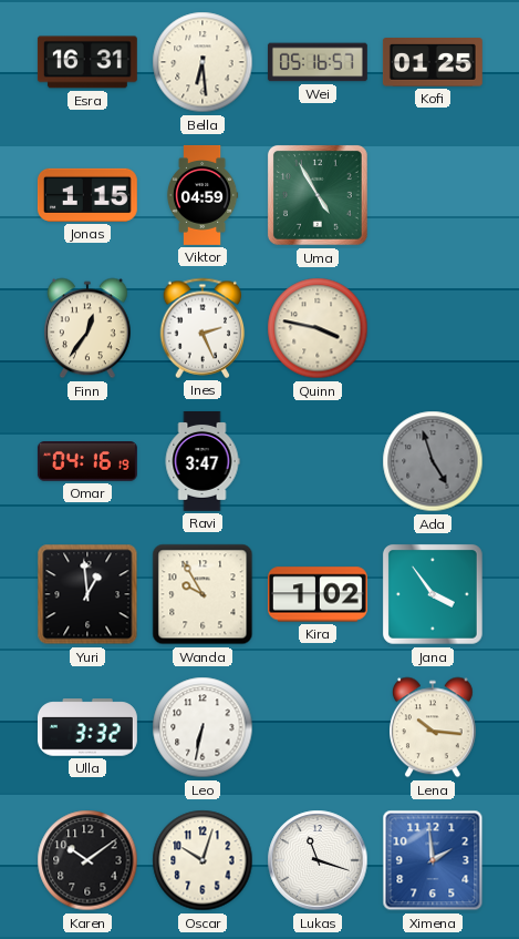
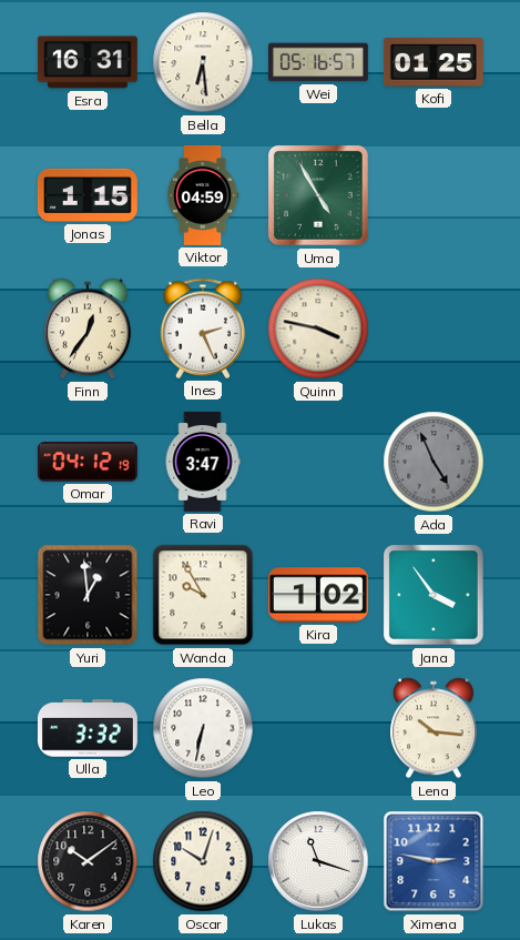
Omar: 04:16 -> 04:12
Ada: 4:57 -> 4:56
Ximena: 1:59 -> 2:47
